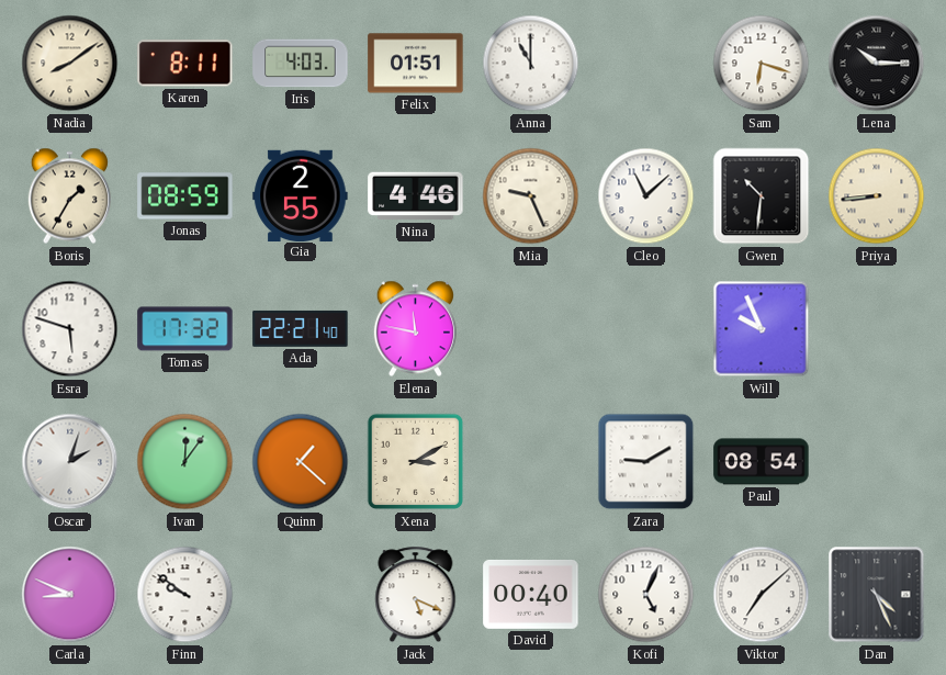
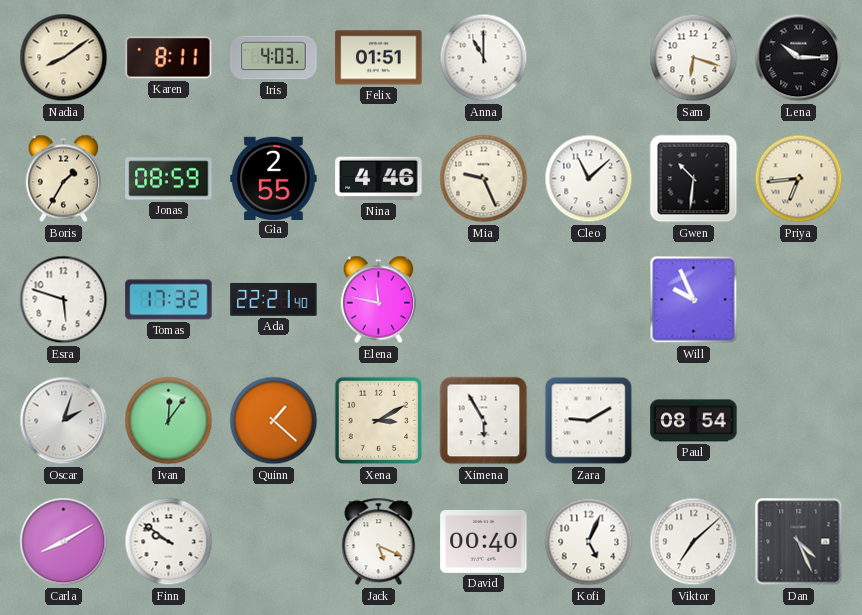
Priya: 8:44 -> 6:44
Ximena: none -> 5:55
Carla: 8:49 -> 8:10
